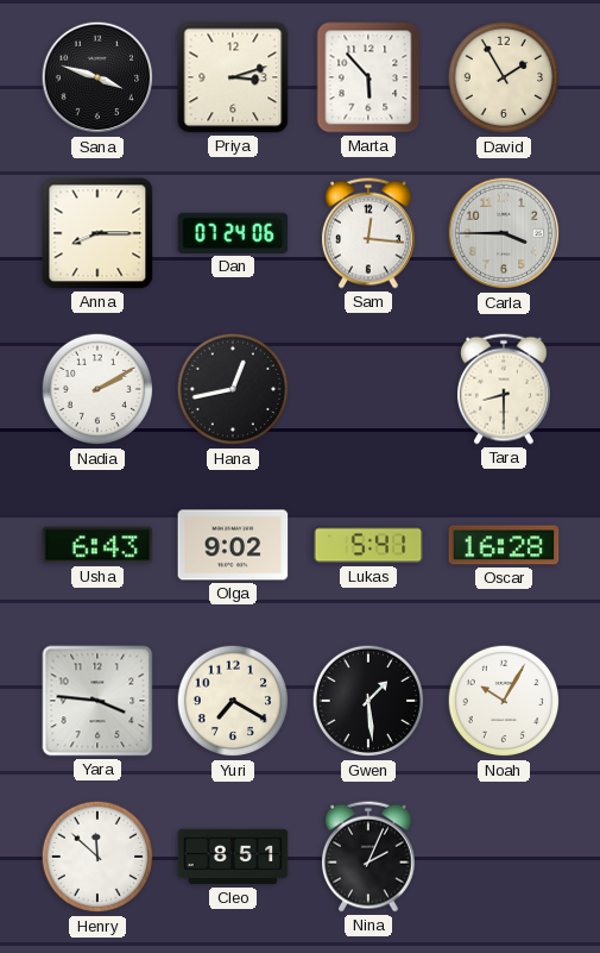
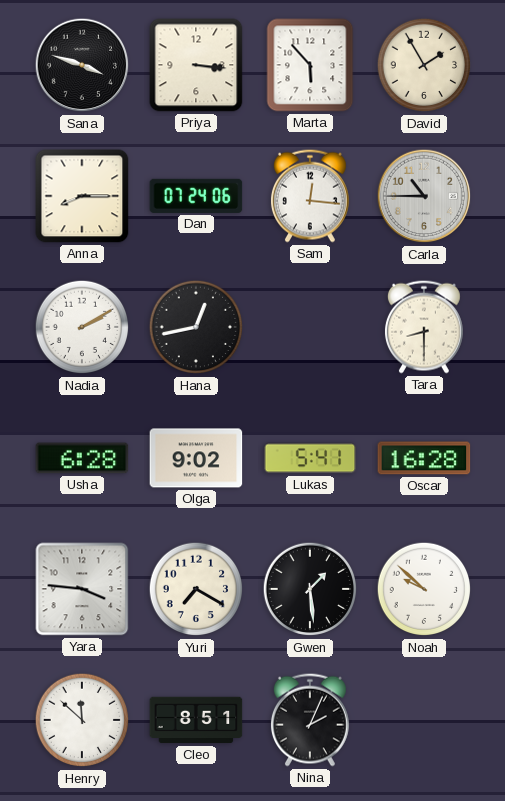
Priya: 3:12 -> 3:16
Carla: 3:45 -> 10:45
Usha: 6:43 -> 6:28
Noah: 10:05 -> 9:52
